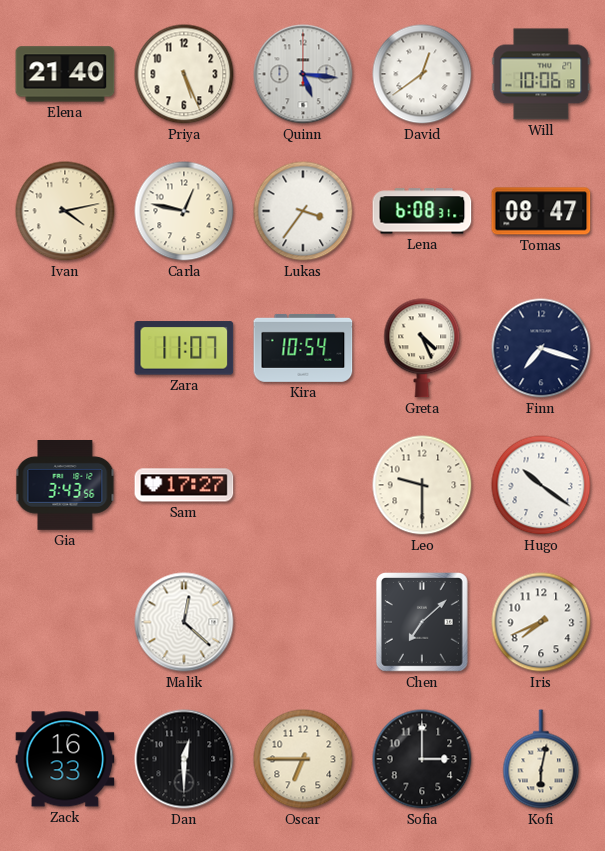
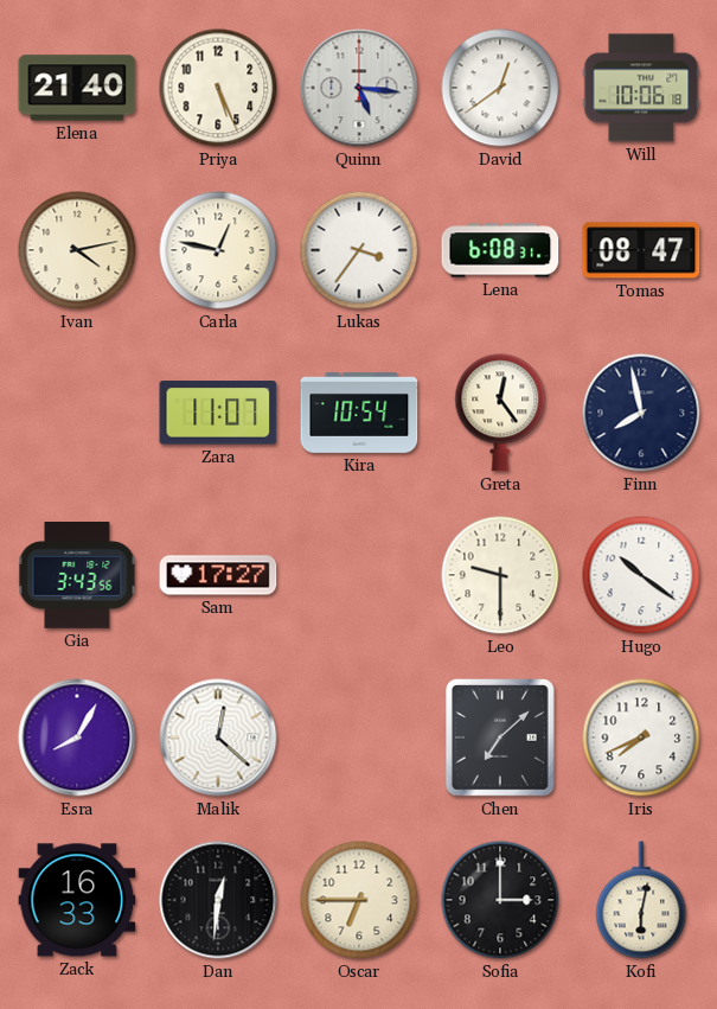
Greta: 4:26 -> 12:24
Finn: 7:18 -> 7:58
Esra: none -> 8:05
Dan: 12:30 -> 12:31
